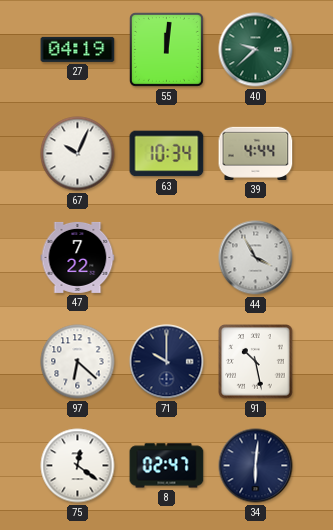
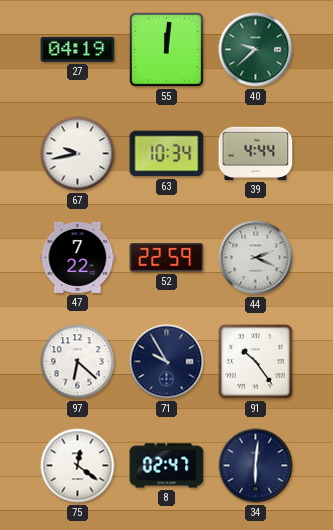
67: 10:04 -> 9:43
52: none -> 22:59
44: 3:55 -> 2:19
71: 10:00 -> 9:55
91: 10:28 -> 10:24
